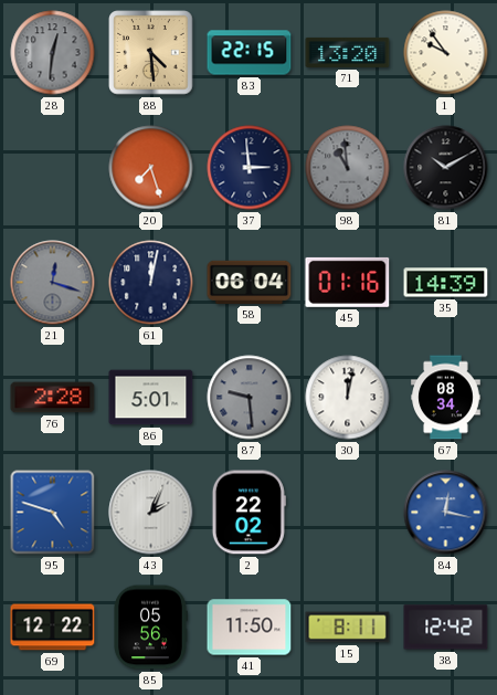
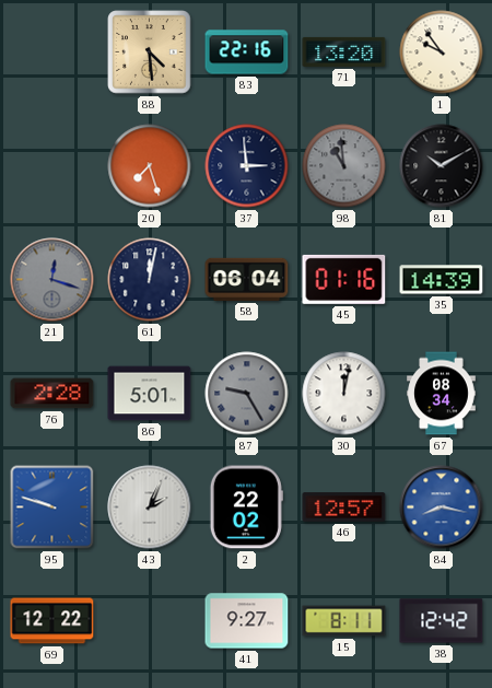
28: 12:31 -> none
83: 22:15 -> 22:16
87: 9:29 -> 9:25
95: 4:48 -> 9:48
46: none -> 12:57
84: 12:17 -> 8:17
85: 05:56 -> none
41: 11:50 -> 9:27
